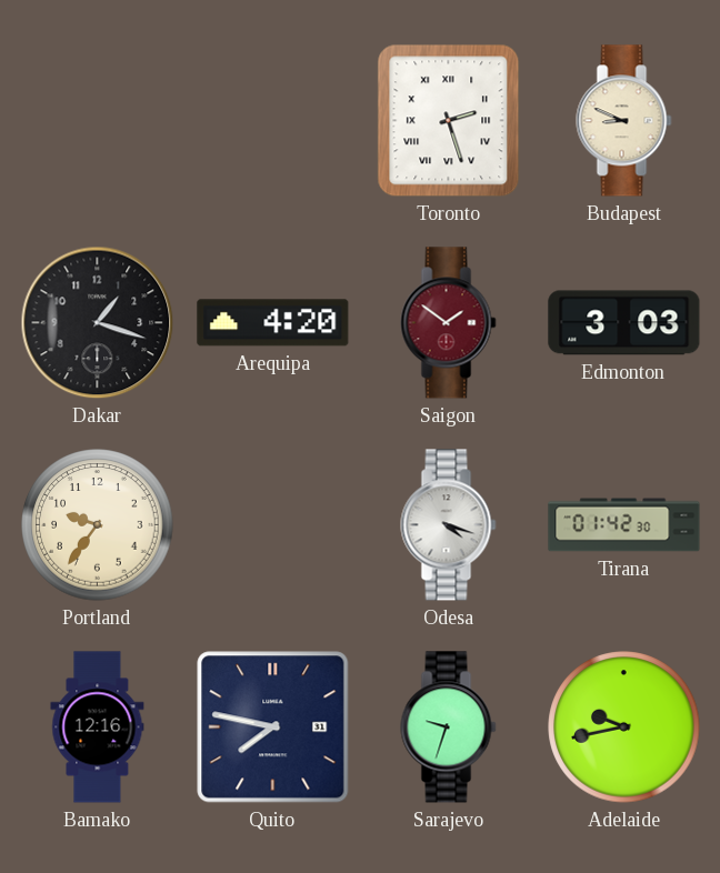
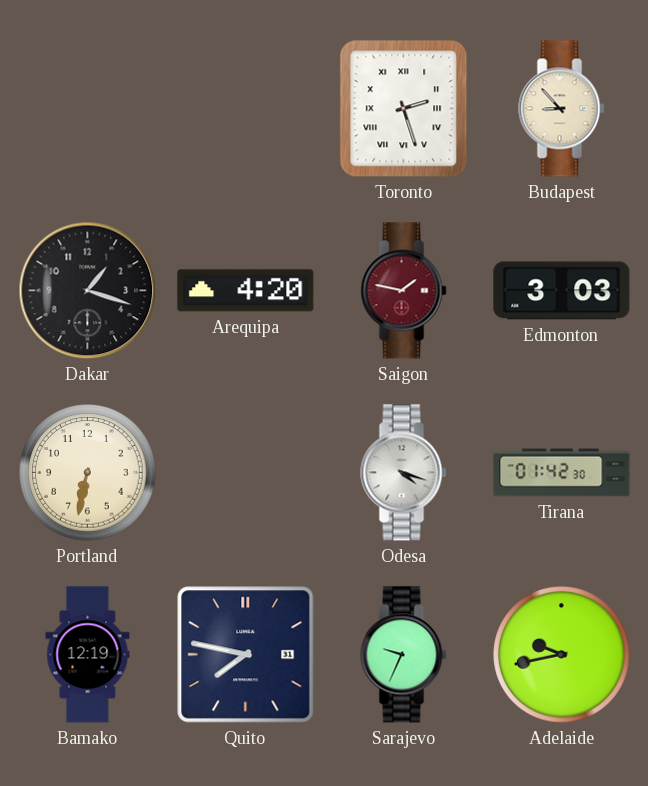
Budapest: 8:49 -> 8:53
Saigon: 1:51 -> 1:47
Portland: 9:36 -> 6:32
Bamako: 12:16 -> 12:19
Sarajevo: 9:33 -> 9:34
